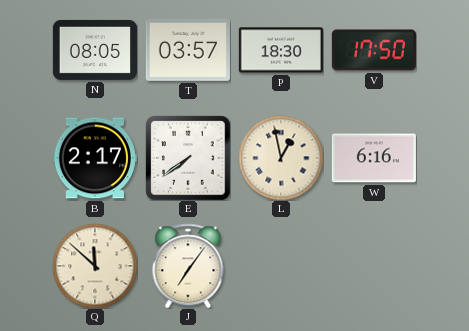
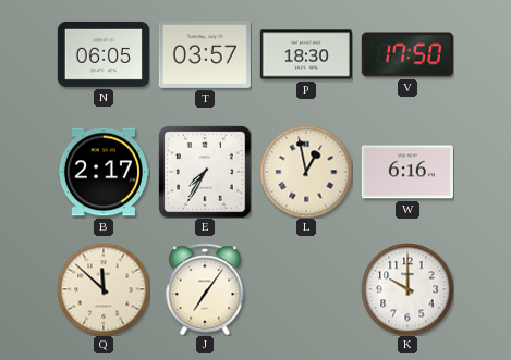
N: 08:05 -> 06:05
E: 7:39 -> 7:35
K: none -> 10:00
